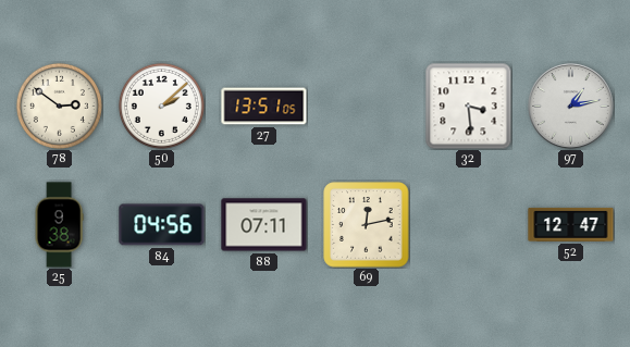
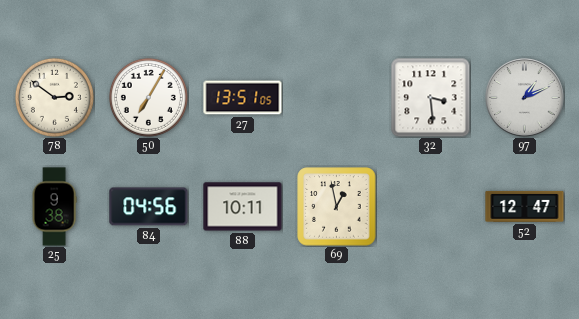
50: 2:08 -> 7:05
97: 1:13 -> 1:11
88: 07:11 -> 10:11
69: 12:13 -> 12:58
